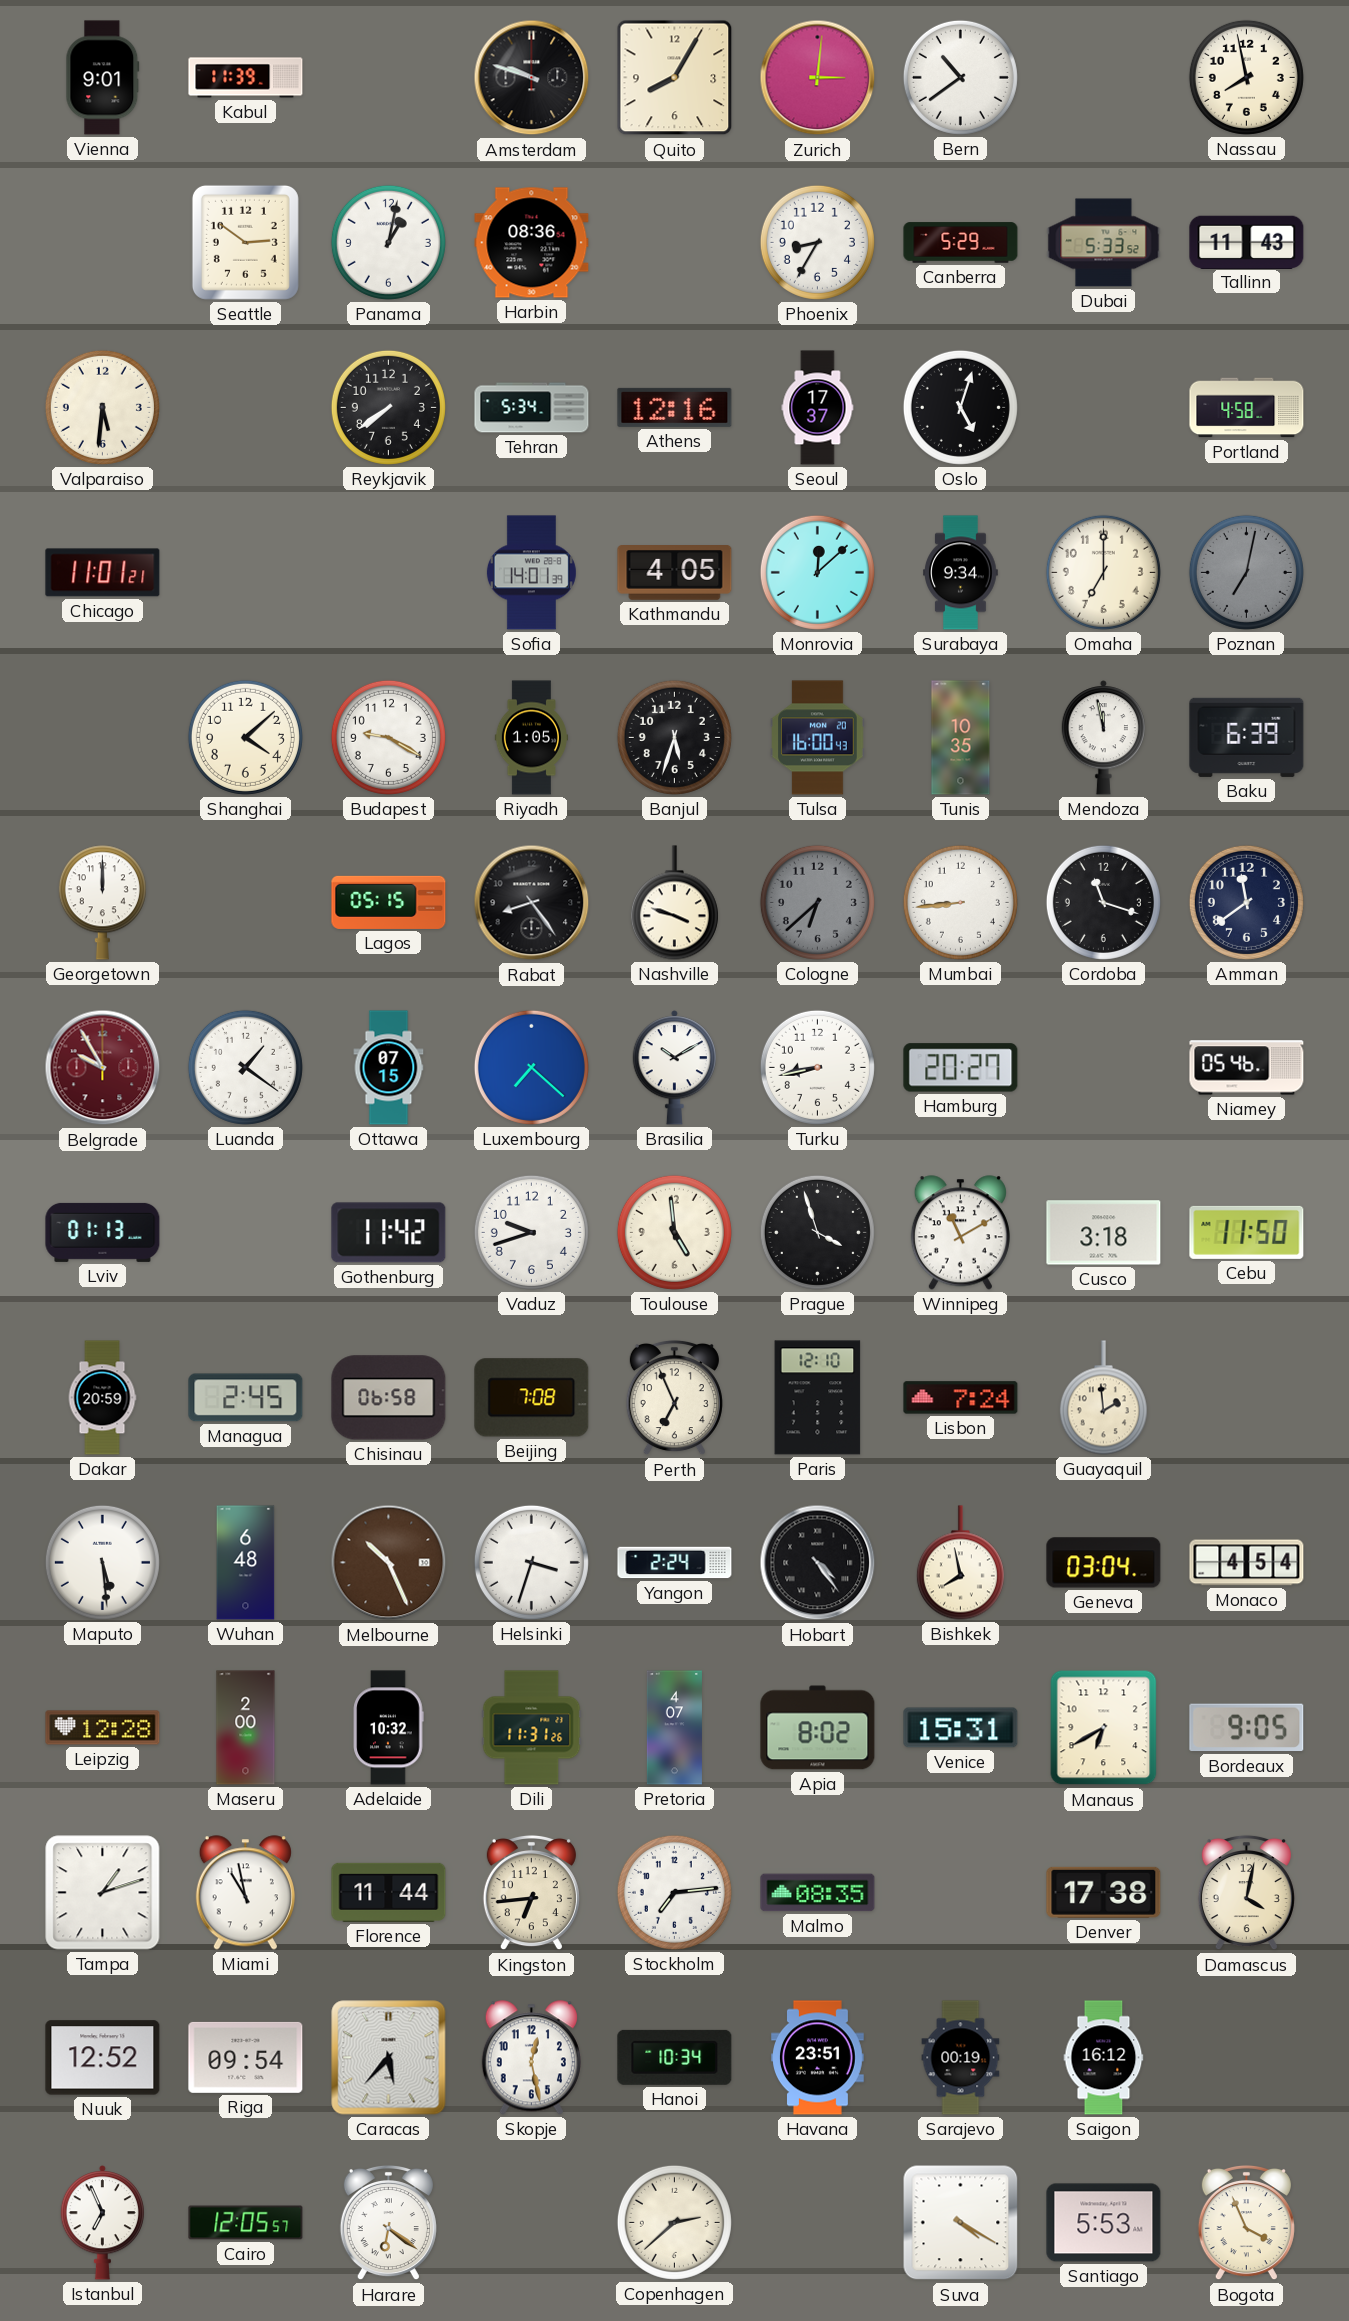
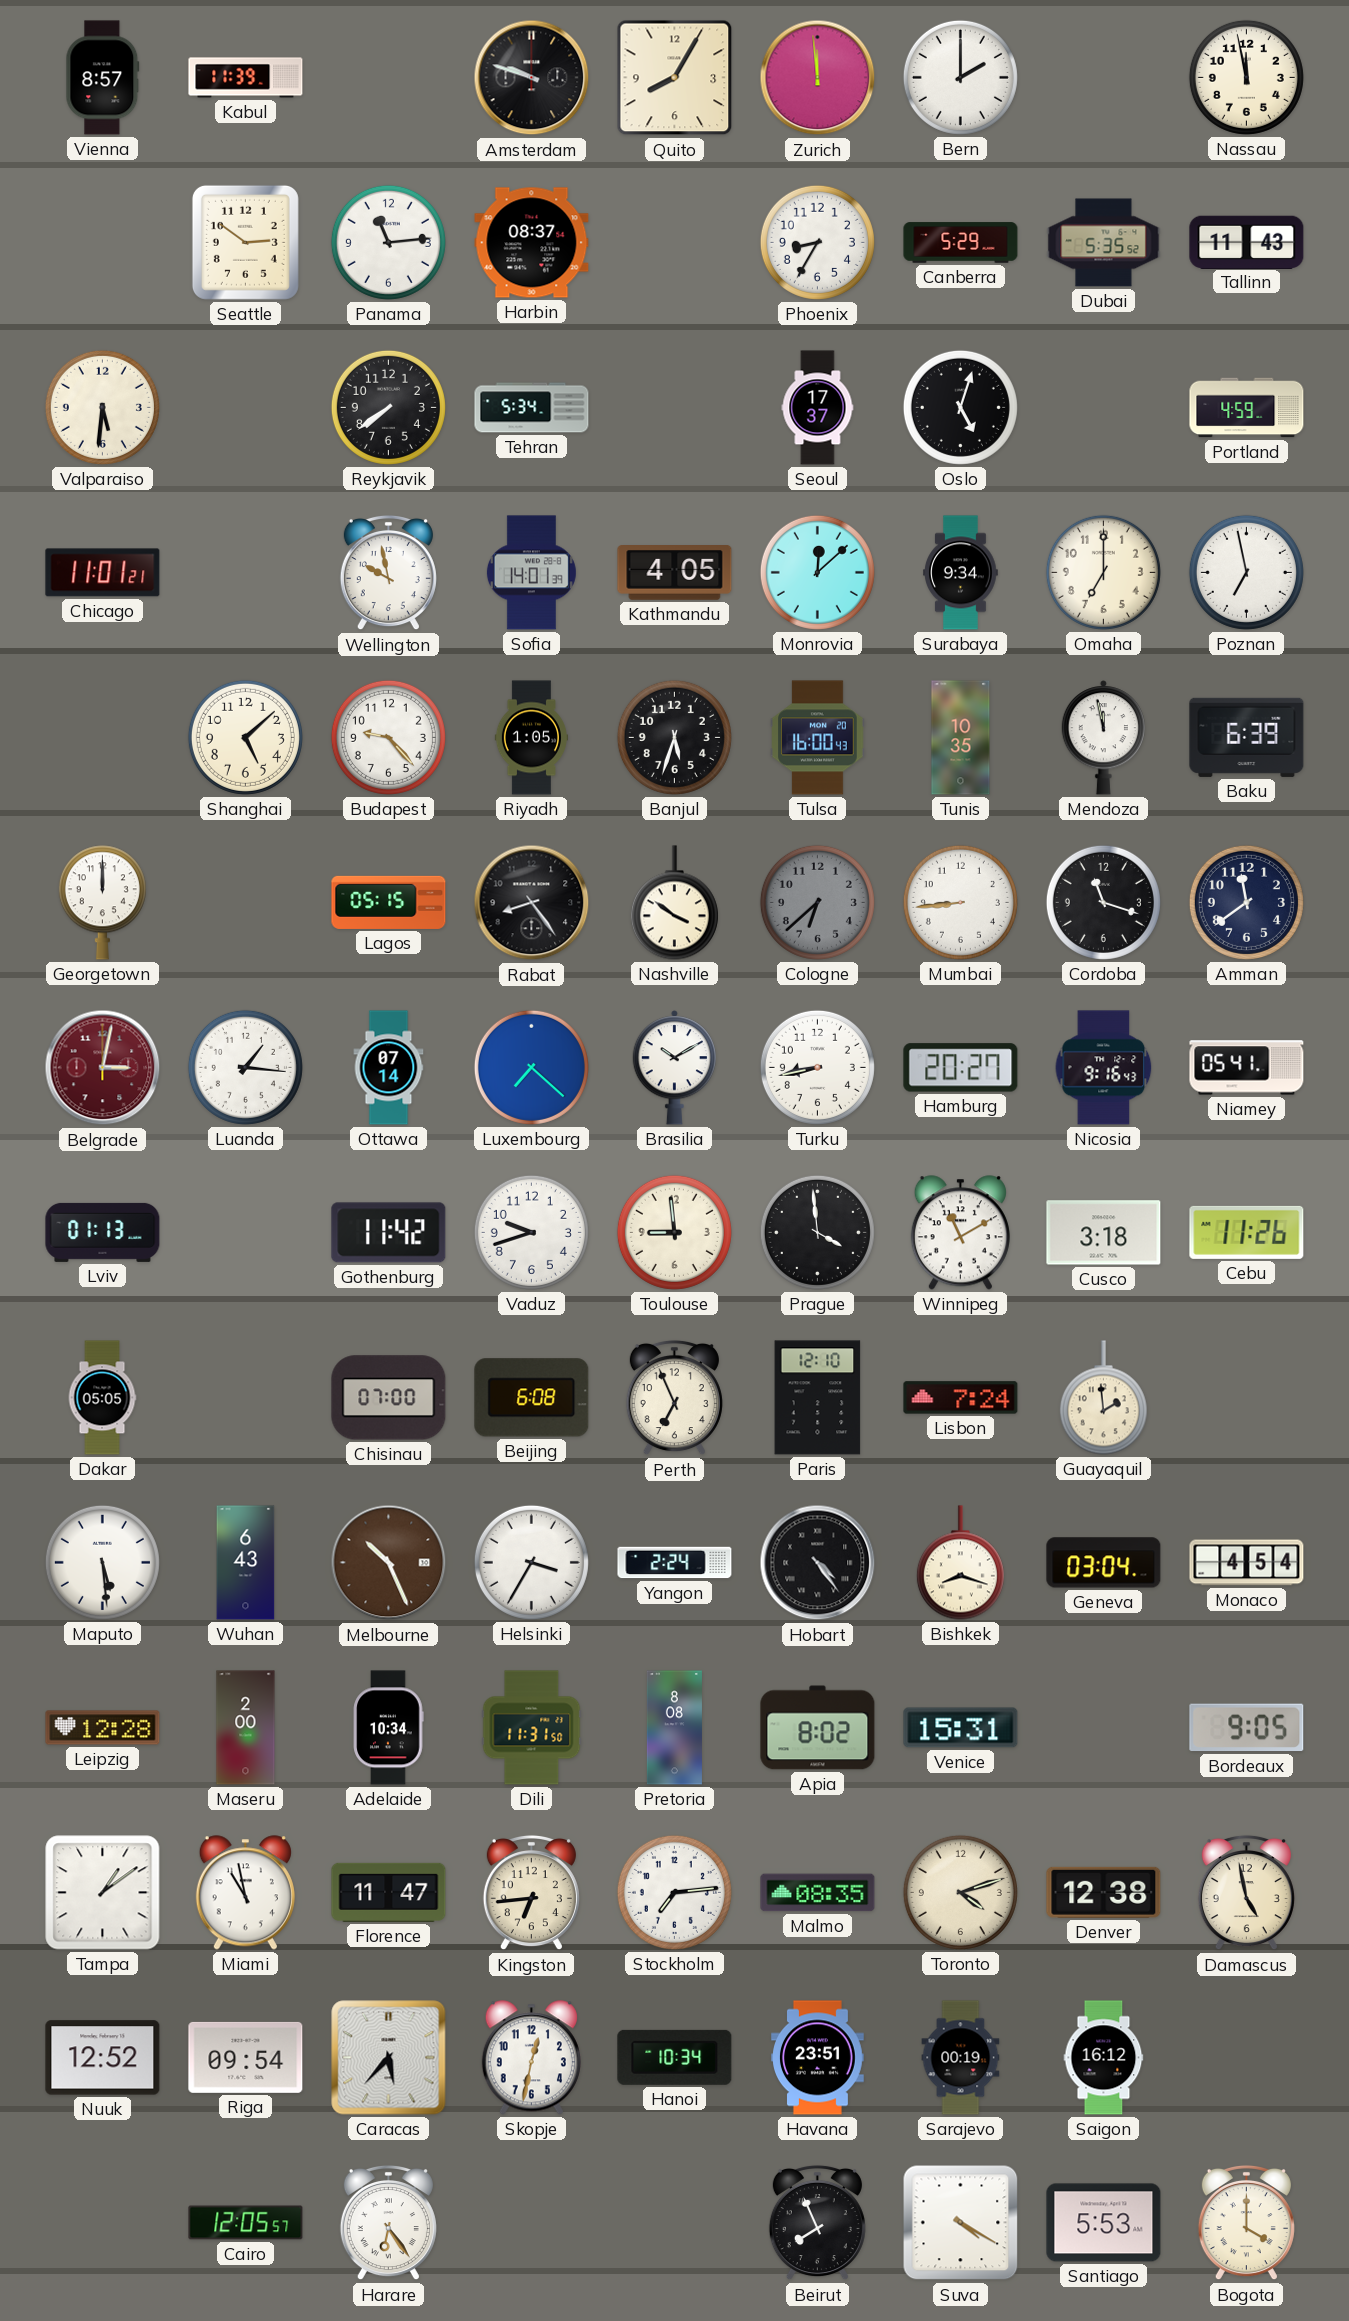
Vienna: 9:01 -> 8:57
Zurich: 3:01 -> 11:59
Bern: 10:39 -> 2:00
Nassau: 7:58 -> 11:58
Panama: 1:02 -> 11:14
Harbin: 08:36 -> 08:37
Dubai: 5:33 -> 5:35
Athens: 12:16 -> none
Portland: 4:58 -> 4:59
Wellington: none -> 9:58
Poznan: 7:02 -> 6:58
Poznan dial: grey -> white
Shanghai: 4:08 -> 5:08
Budapest: 9:20 -> 9:23
Nashville: 3:48 -> 3:51
Belgrade: 9:55 -> 3:02
Luanda: 1:21 -> 1:16
Ottawa: 07:15 -> 07:14
Nicosia: none -> 9:16
Niamey: 05:46 -> 05:41
Toulouse: 4:59 -> 8:59
Prague: 3:57 -> 3:59
Cebu: 11:50 -> 11:26
Dakar: 20:59 -> 05:05
Managua: 2:45 -> none
Chisinau: 06:58 -> 07:00
Beijing: 7:08 -> 6:08
Wuhan: 6:48 -> 6:43
Helsinki: 3:33 -> 3:35
Bishkek: 7:58 -> 8:18
Adelaide: 10:32 -> 10:34
Dili: 11:31:26 -> 11:31:50
Pretoria: 4:07 -> 8:08
Manaus: 6:40 -> none
Tampa: 1:12 -> 1:09
Florence: 11:44 -> 11:47
Toronto: none -> 4:12
Denver: 17:38 -> 12:38
Damascus: 4:02 -> 4:58
Skopje: 12:28 -> 12:32
Istanbul: 6:56 -> none
Harare: 6:21 -> 6:24
Copenhagen: 2:38 -> none
Beirut: none -> 7:56
Bogota: 3:56 -> 4:00
